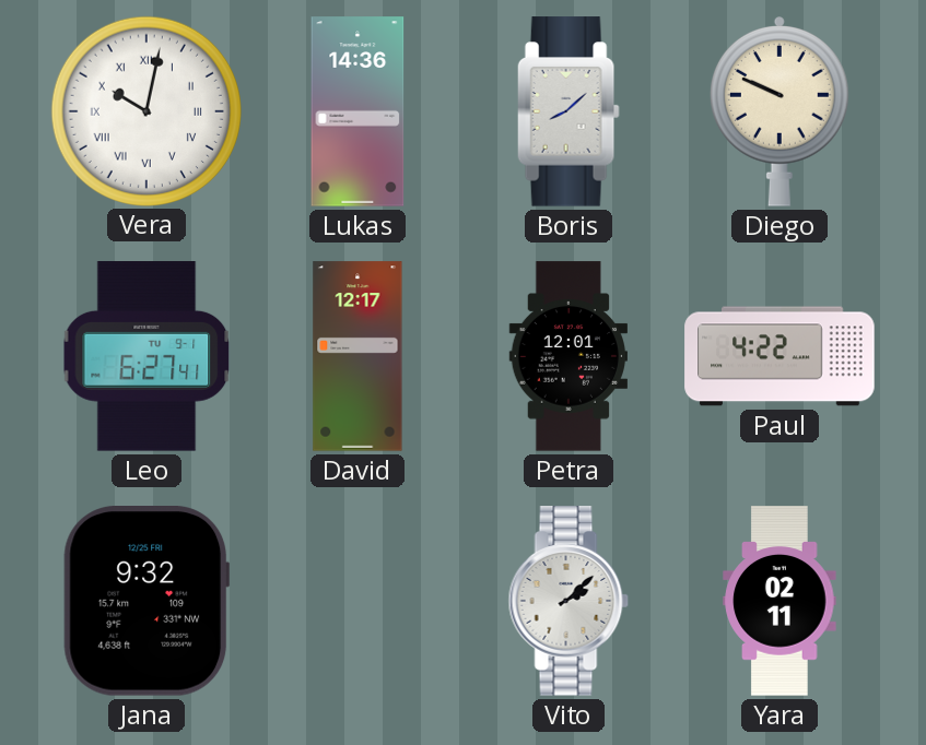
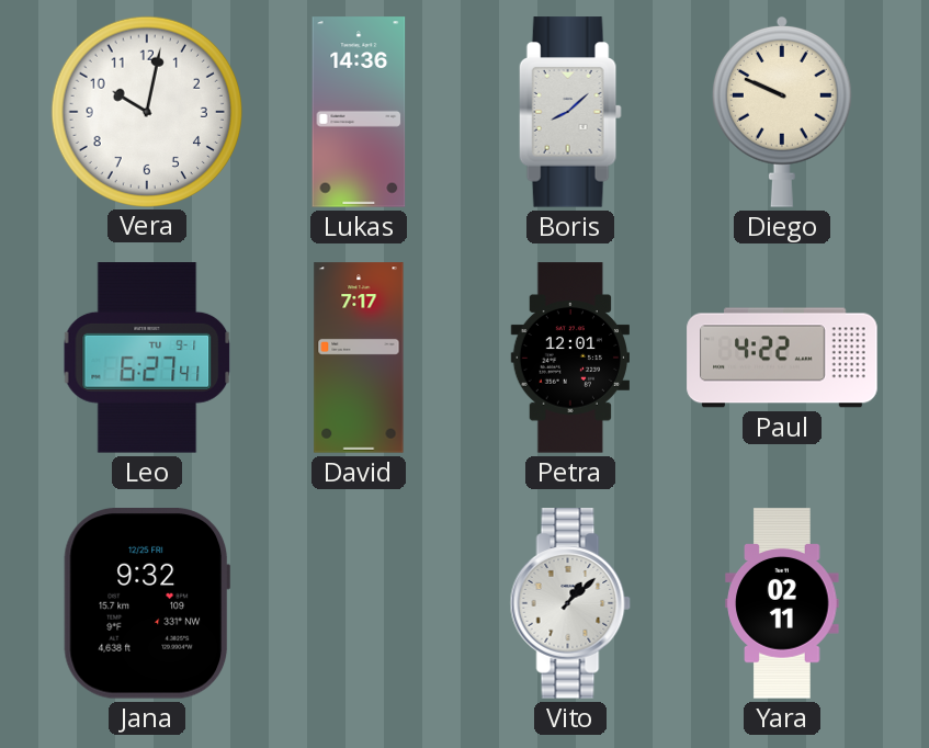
Vera numerals: Roman -> Arabic
David: 12:17 -> 7:17
Vito: 2:08 -> 1:08
